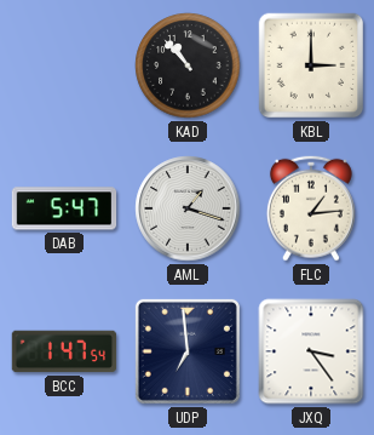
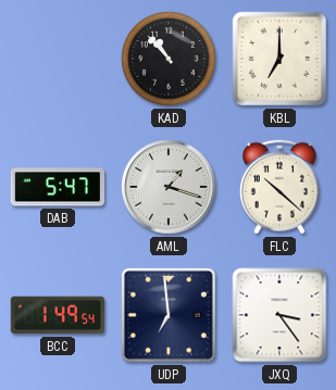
KBL: 3:00 -> 7:00
FLC: 1:14 -> 10:22
BCC: 1:47 -> 1:49
